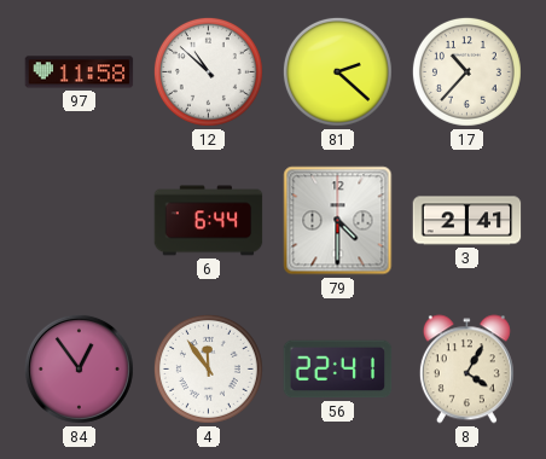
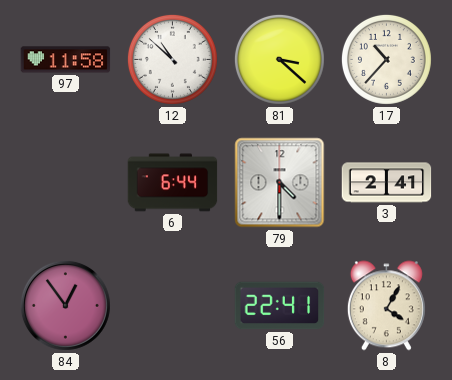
81: 2:22 -> 3:22
4: 11:54 -> none
